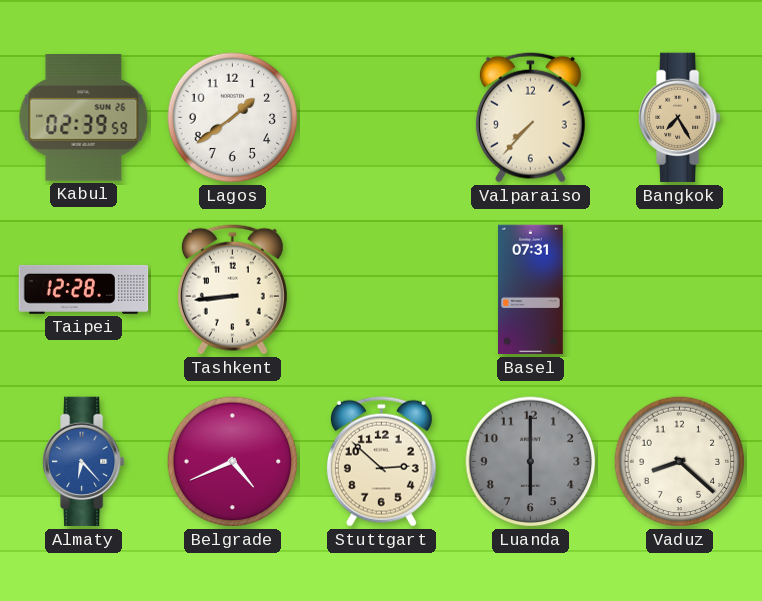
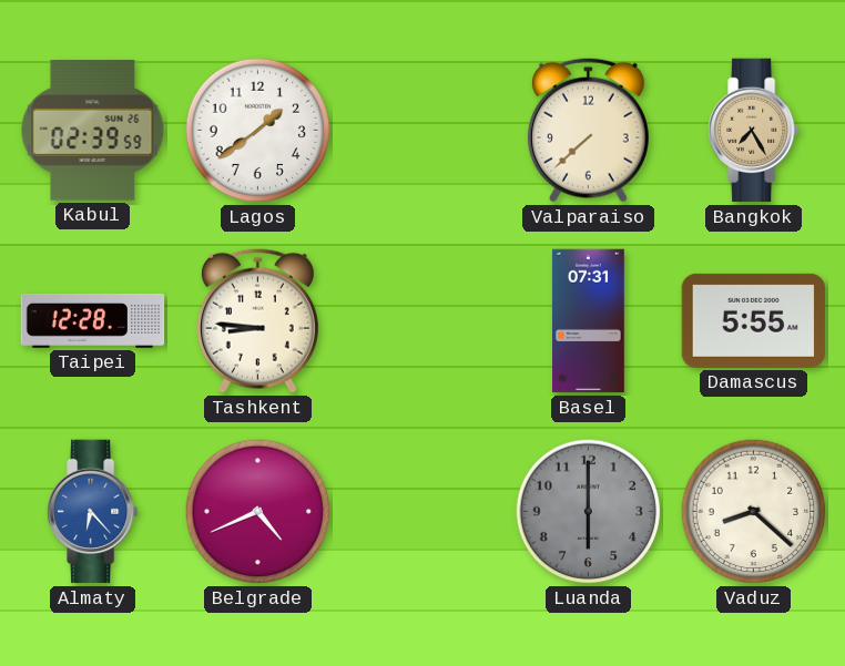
Valparaiso: 7:37 -> 7:38
Tashkent: 8:44 -> 8:46
Damascus: none -> 5:55
Stuttgart: 2:52 -> none
